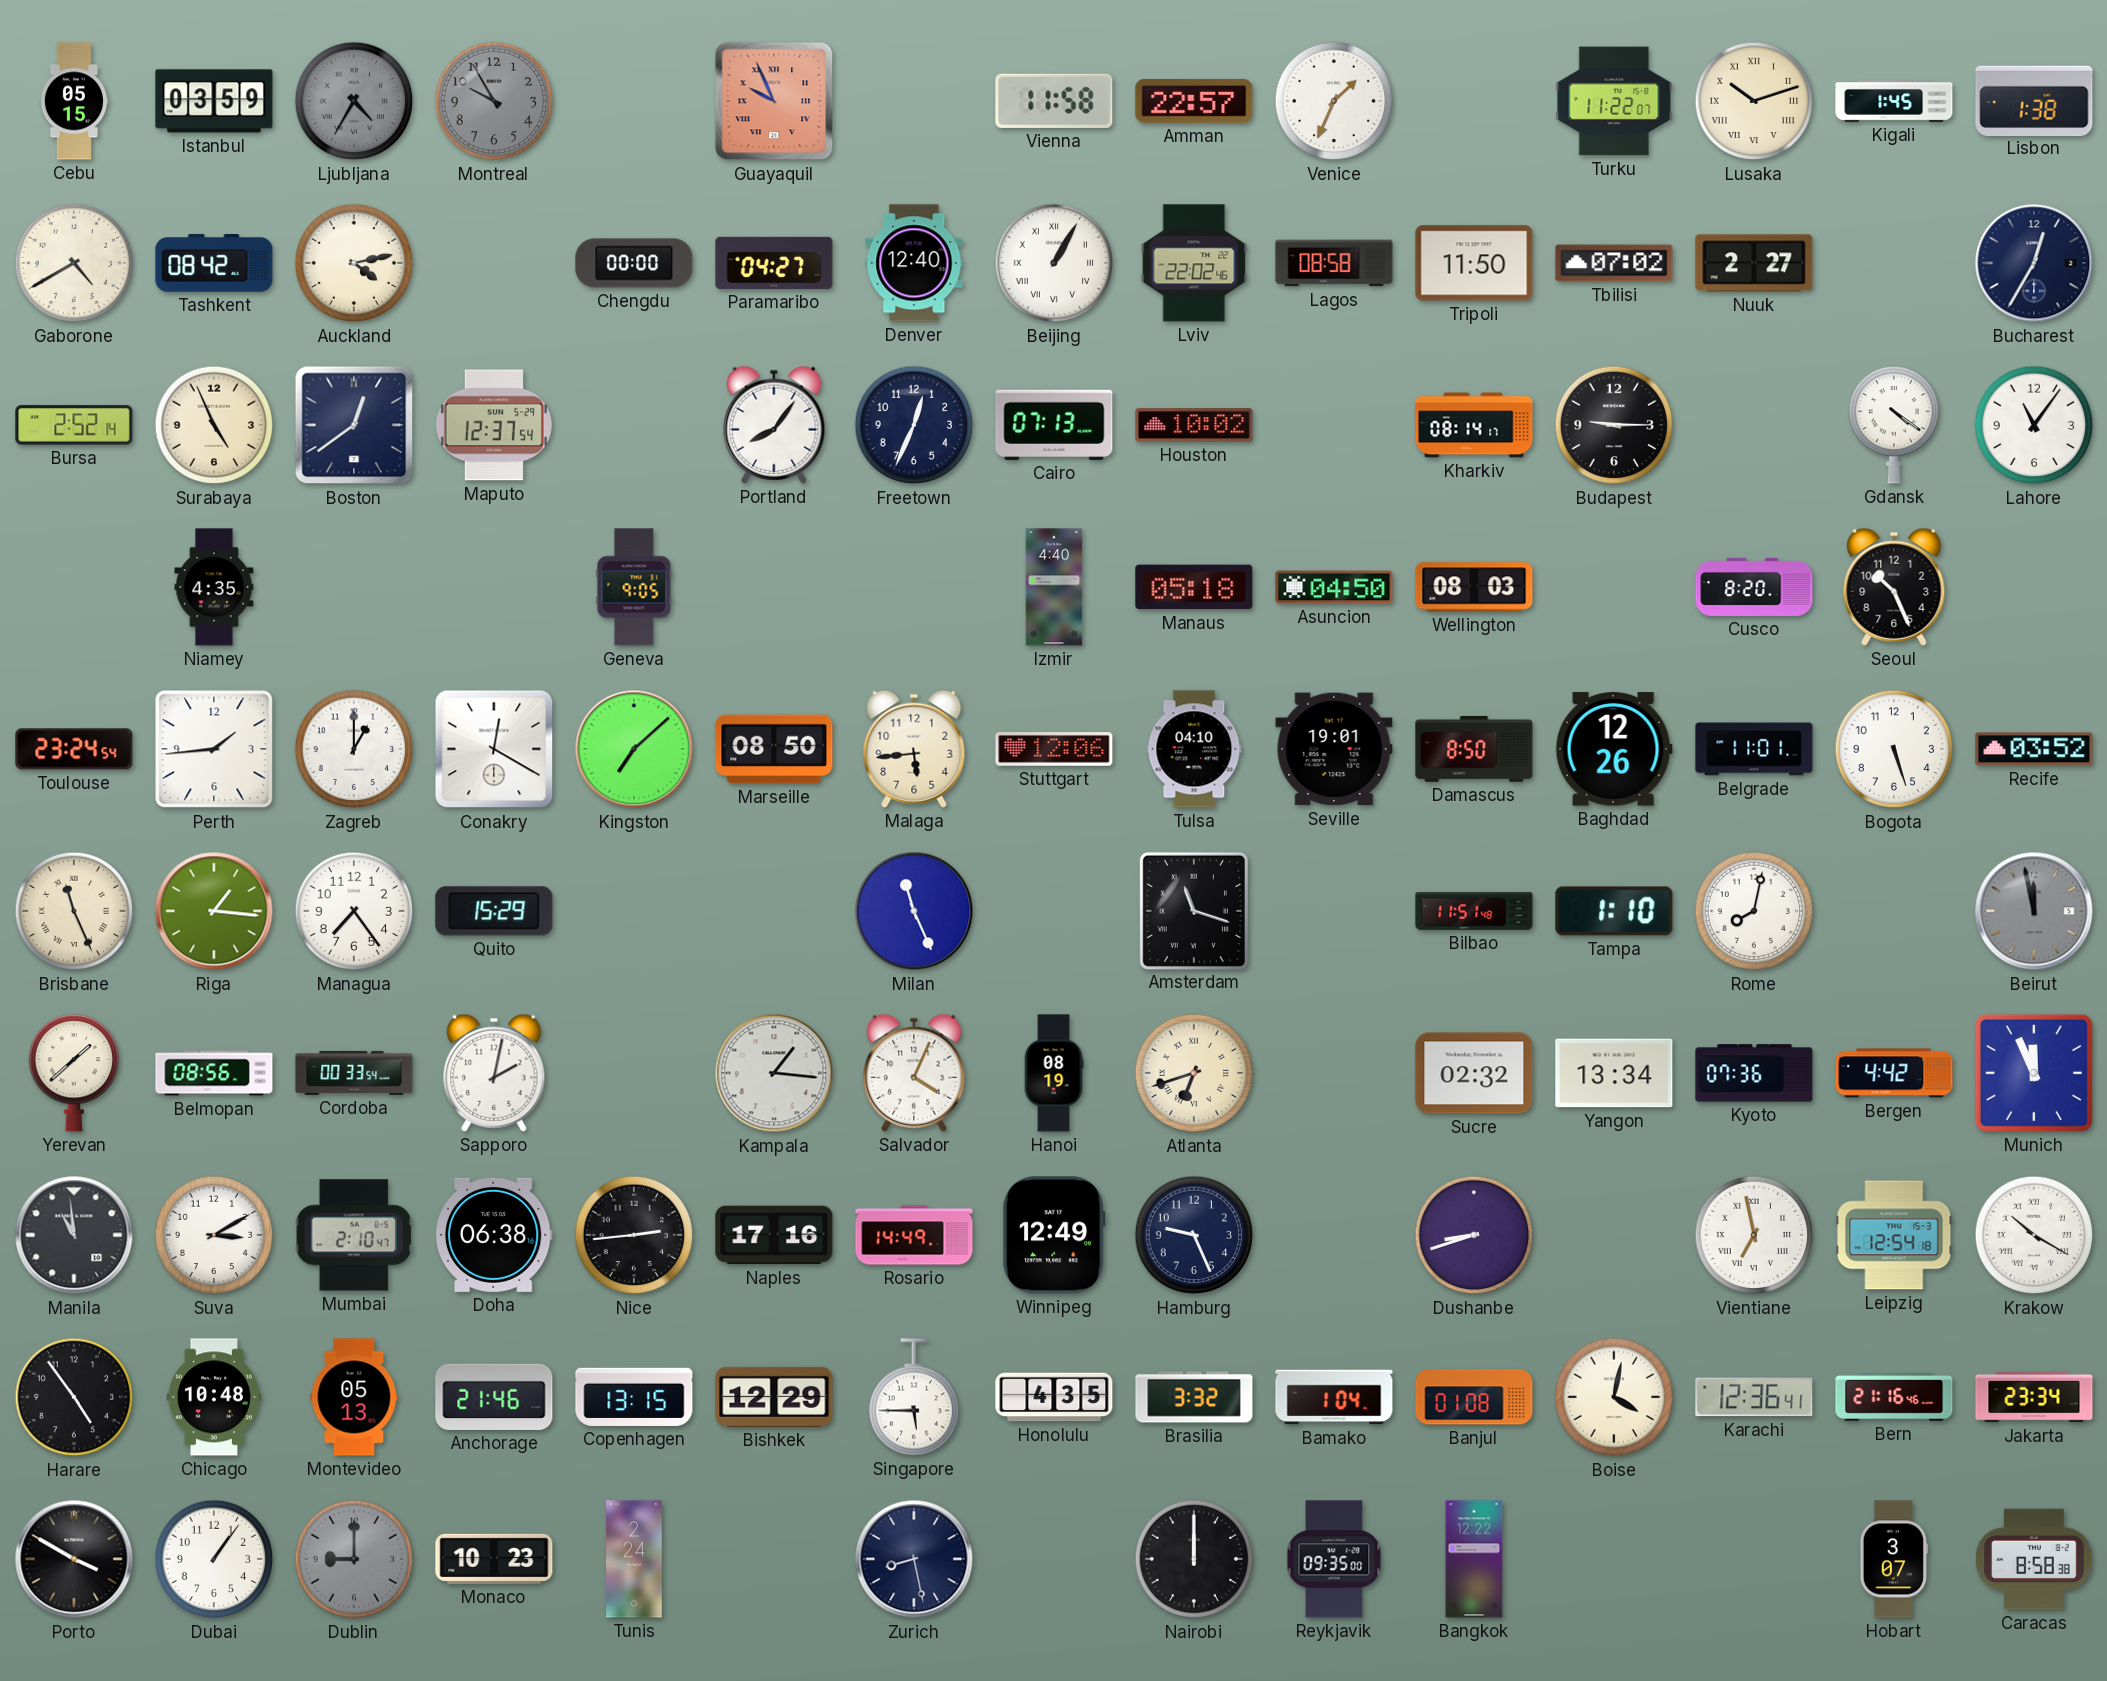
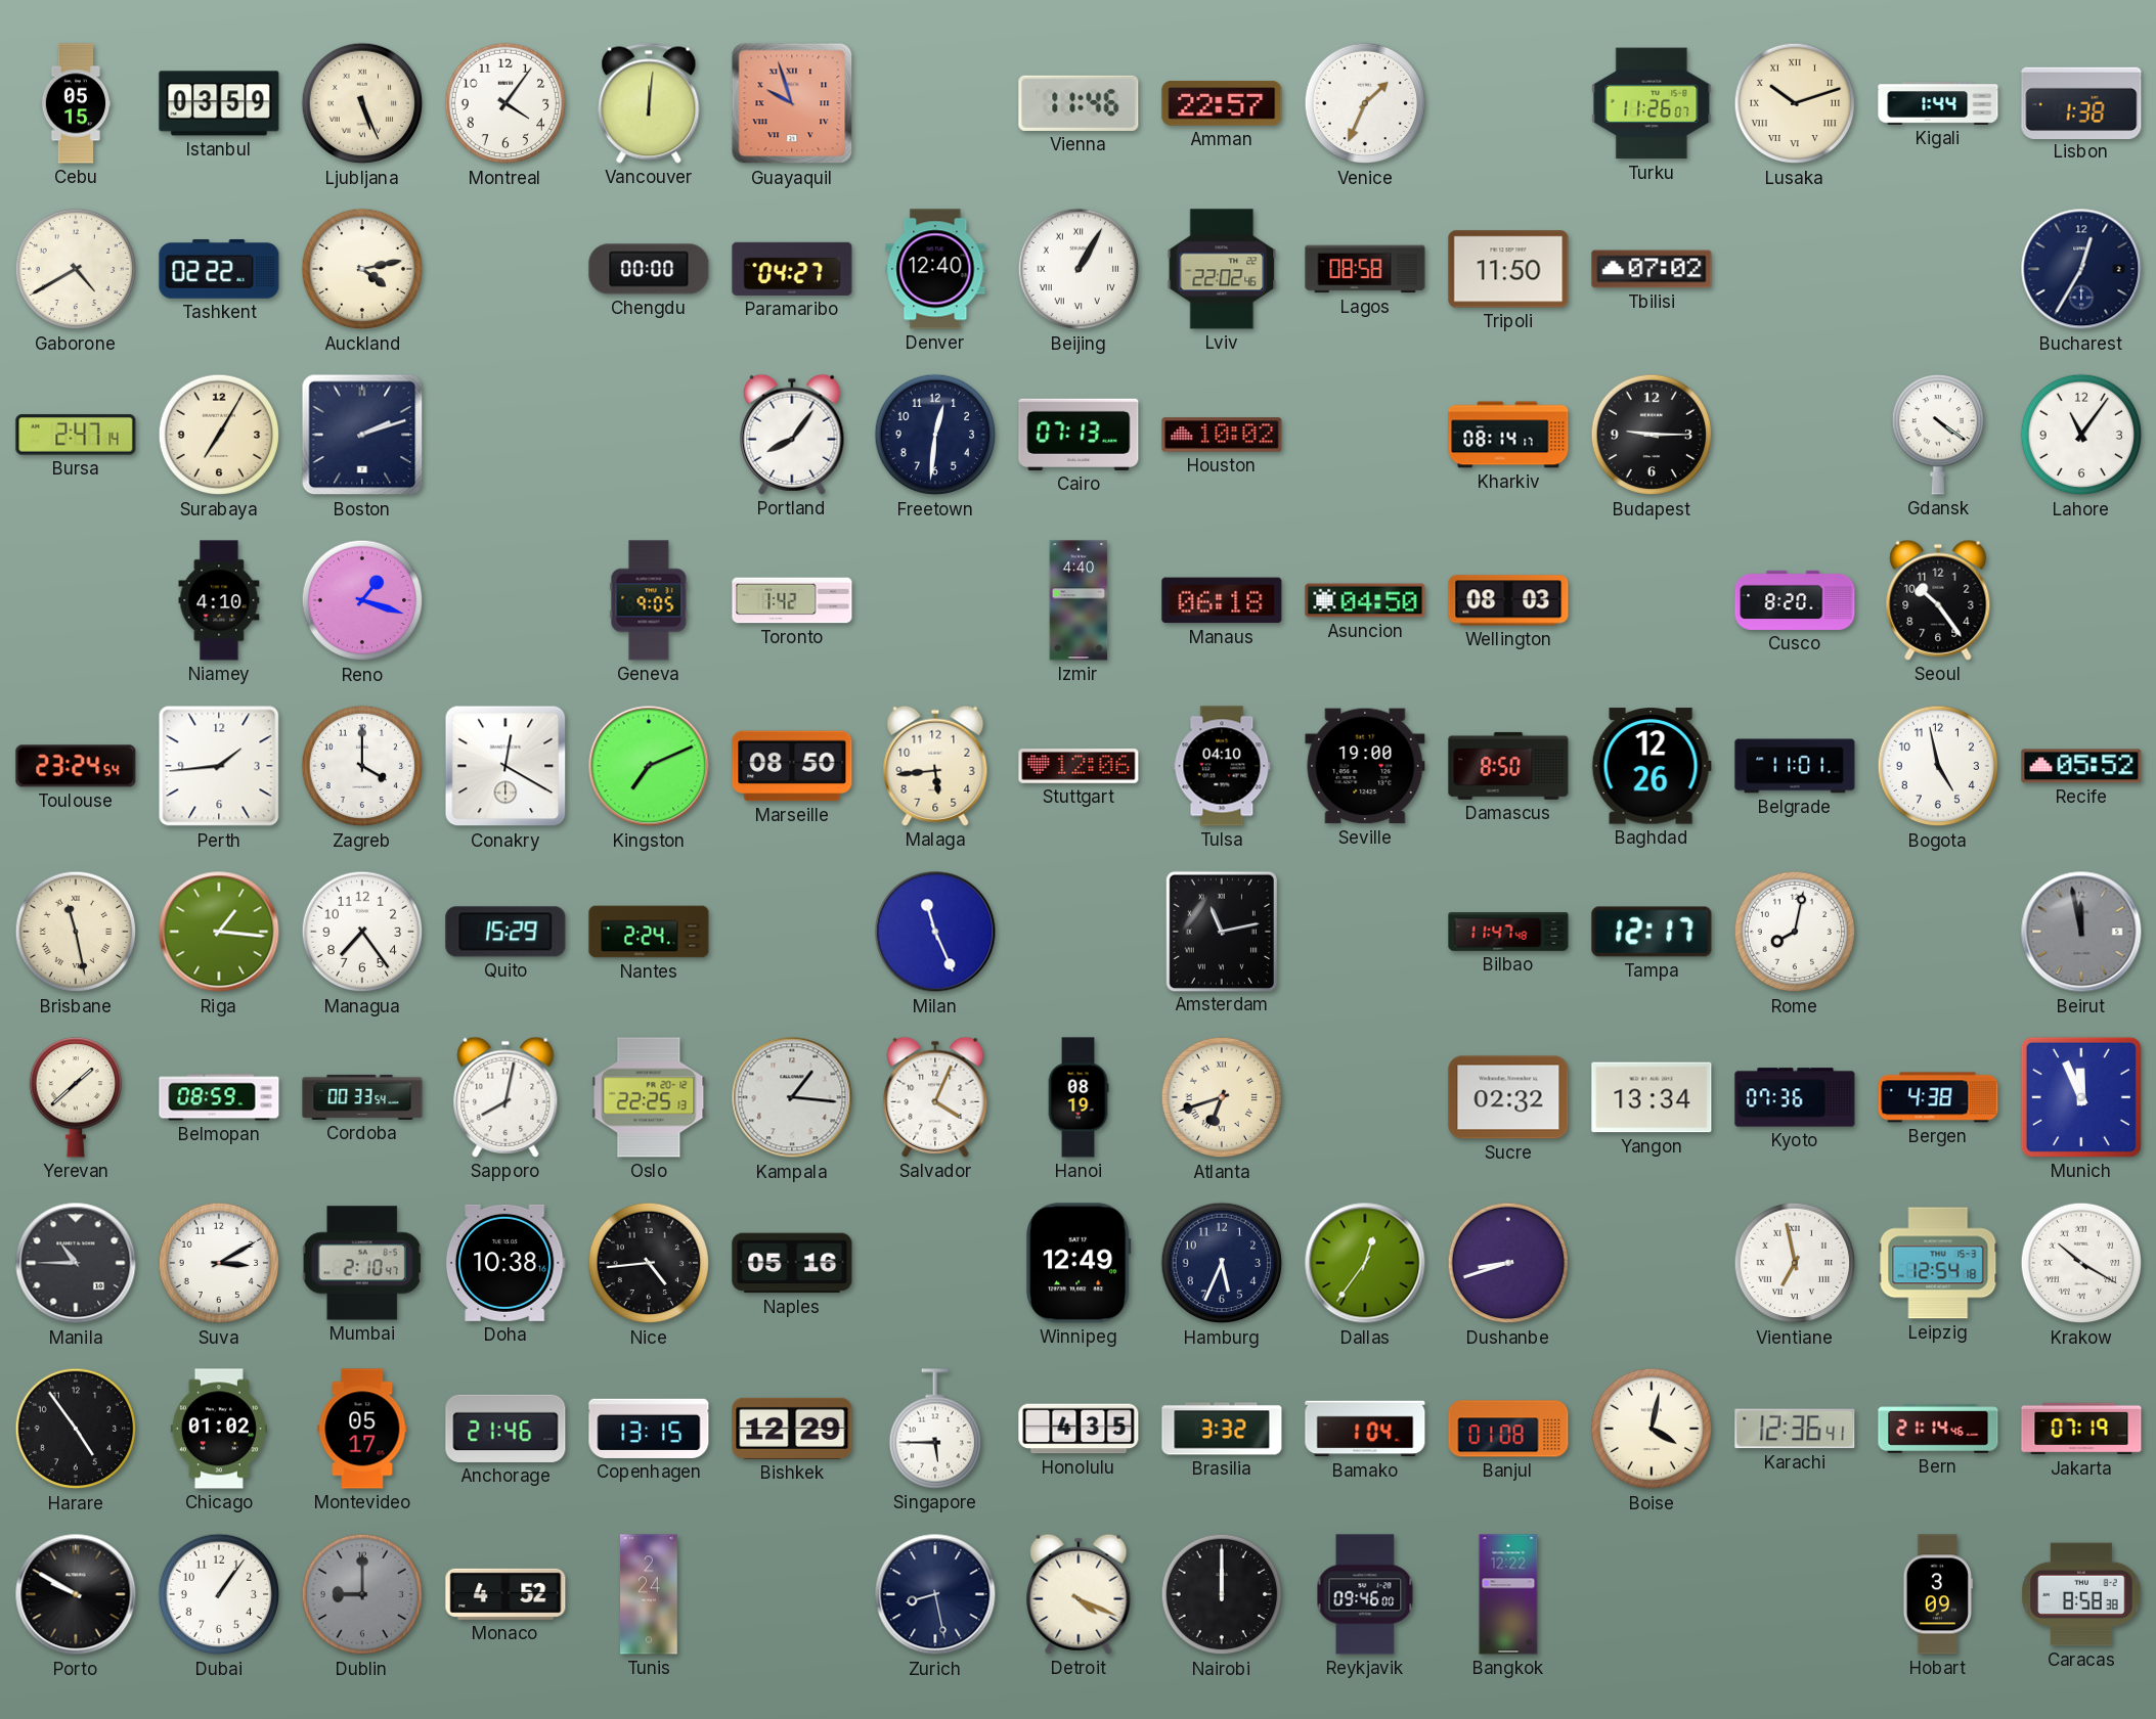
Ljubljana: 4:35 -> 5:26
Ljubljana dial: grey -> cream
Montreal: 9:55 -> 4:06
Montreal dial: grey -> white
Vancouver: none -> 12:01
Guayaquil: 9:56 -> 9:57
Vienna: 11:58 -> 11:46
Turku: 11:22 -> 11:26
Kigali: 1:45 -> 1:44
Tashkent: 08:42 -> 02:22
Nuuk: 2:27 -> none
Bursa: 2:52 -> 2:47
Surabaya: 4:56 -> 7:05
Boston: 12:39 -> 2:12
Maputo: 12:37 -> none
Freetown: 12:34 -> 12:31
Niamey: 4:35 -> 4:10
Reno: none -> 1:18
Toronto: none -> 1:42
Manaus: 05:18 -> 06:18
Seoul: 10:26 -> 10:24
Zagreb: 1:00 -> 4:00
Kingston: 7:08 -> 7:11
Seville: 19:01 -> 19:00
Bogota: 5:27 -> 4:58
Recife: 03:52 -> 05:52
Brisbane: 11:26 -> 11:28
Nantes: none -> 2:24
Amsterdam: 11:18 -> 11:13
Bilbao: 11:51 -> 11:47
Tampa: 1:10 -> 12:17
Belmopan: 08:56 -> 08:59
Sapporo: 2:02 -> 8:02
Oslo: none -> 22:25
Bergen: 4:42 -> 4:38
Manila: 10:59 -> 10:45
Doha: 06:38 -> 10:38
Nice: 2:44 -> 4:44
Naples: 17:16 -> 05:16
Rosario: 14:49 -> none
Hamburg: 9:26 -> 5:34
Dallas: none -> 12:36
Chicago: 10:48 -> 01:02
Montevideo: 05:13 -> 05:17
Bern: 21:16 -> 21:14
Jakarta: 23:34 -> 07:19
Porto: 3:50 -> 9:50
Monaco: 10:23 -> 4:52
Detroit: none -> 4:19
Reykjavik: 09:35 -> 09:46
Hobart: 3:07 -> 3:09
